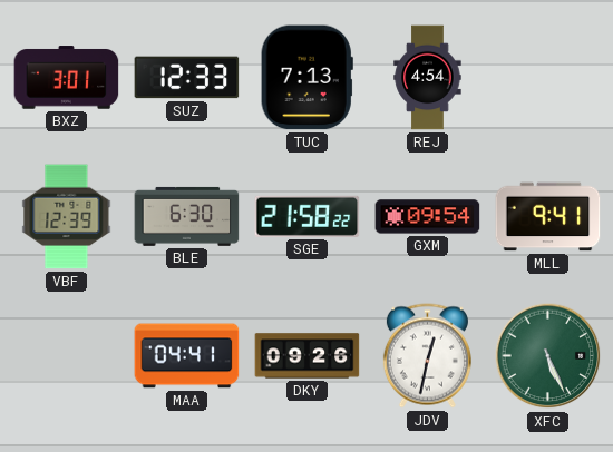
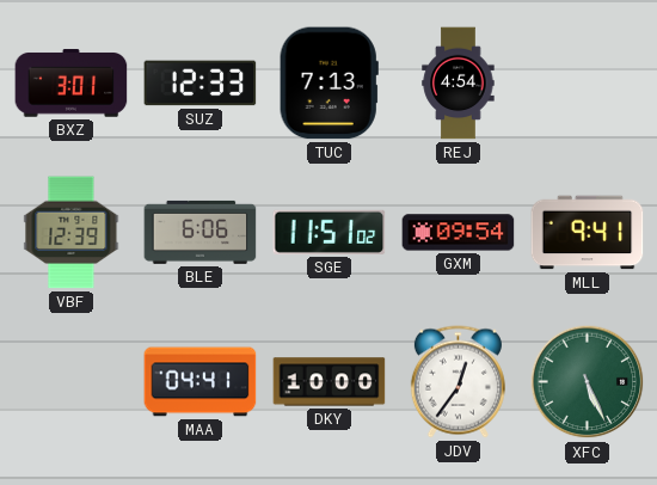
BLE: 6:30 -> 6:06
SGE: 21:58 -> 11:51
DKY: 09:26 -> 10:00
JDV: 12:32 -> 12:36
